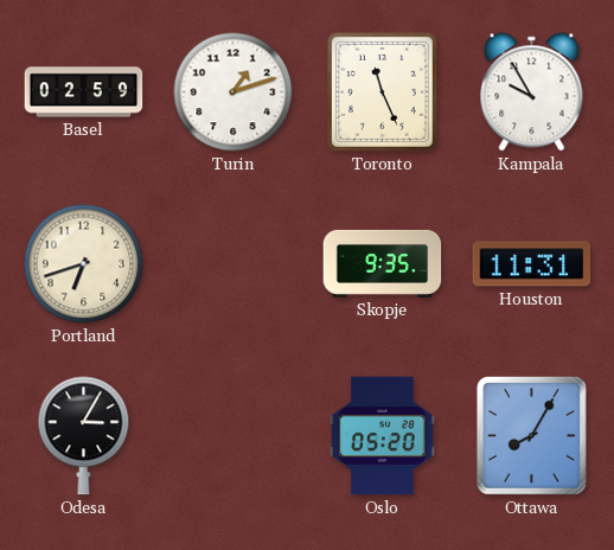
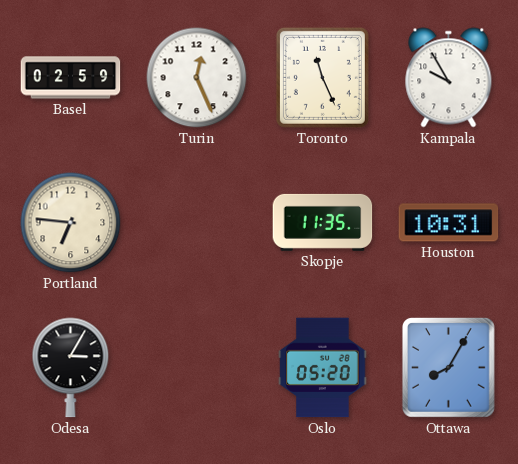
Turin: 1:12 -> 12:26
Portland: 6:42 -> 6:46
Skopje: 9:35 -> 11:35
Houston: 11:31 -> 10:31
